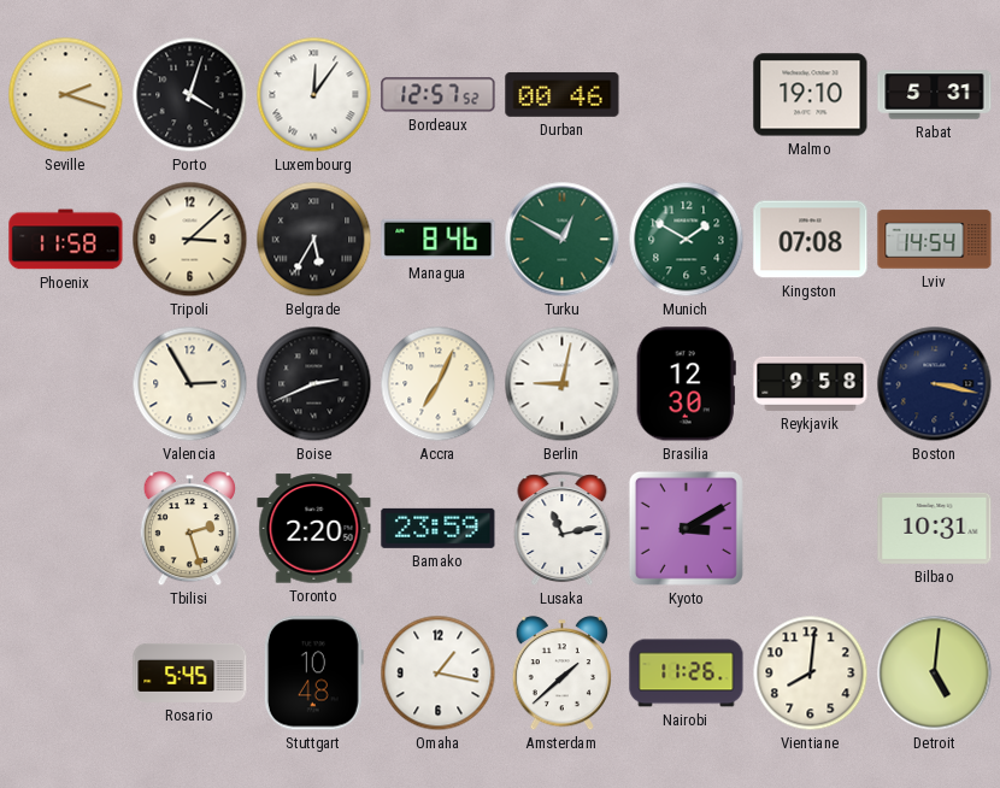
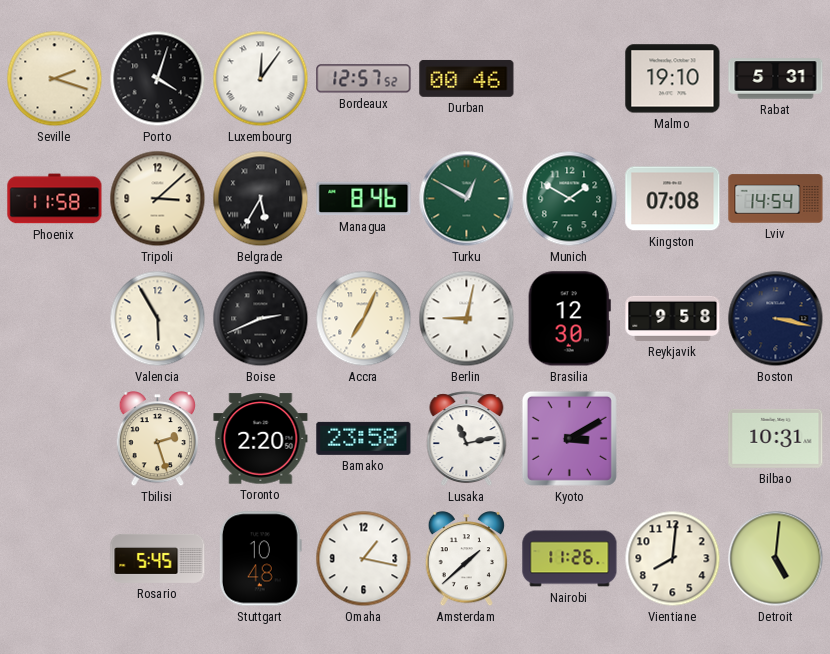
Valencia: 2:55 -> 5:55
Bamako: 23:59 -> 23:58
